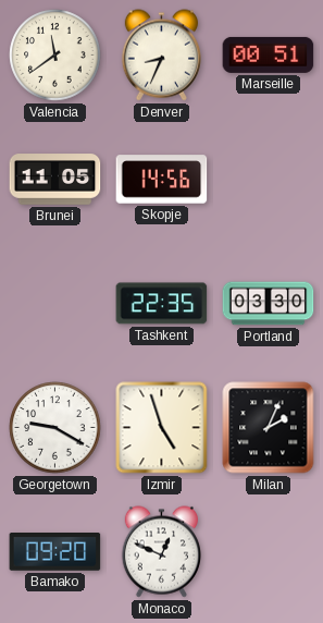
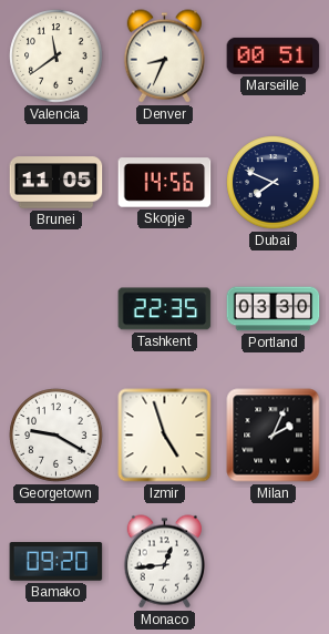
Dubai: none -> 7:49
Monaco: 12:49 -> 12:44
